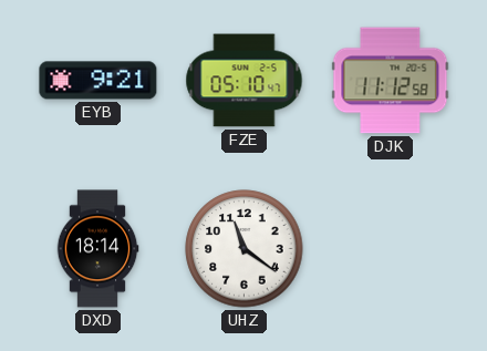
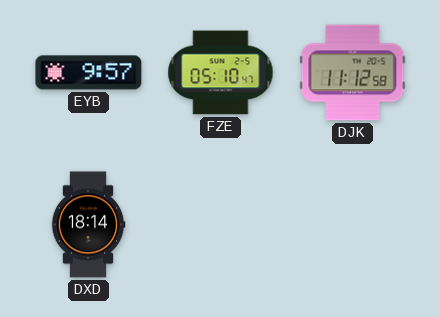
EYB: 9:21 -> 9:57
UHZ: 11:21 -> none
